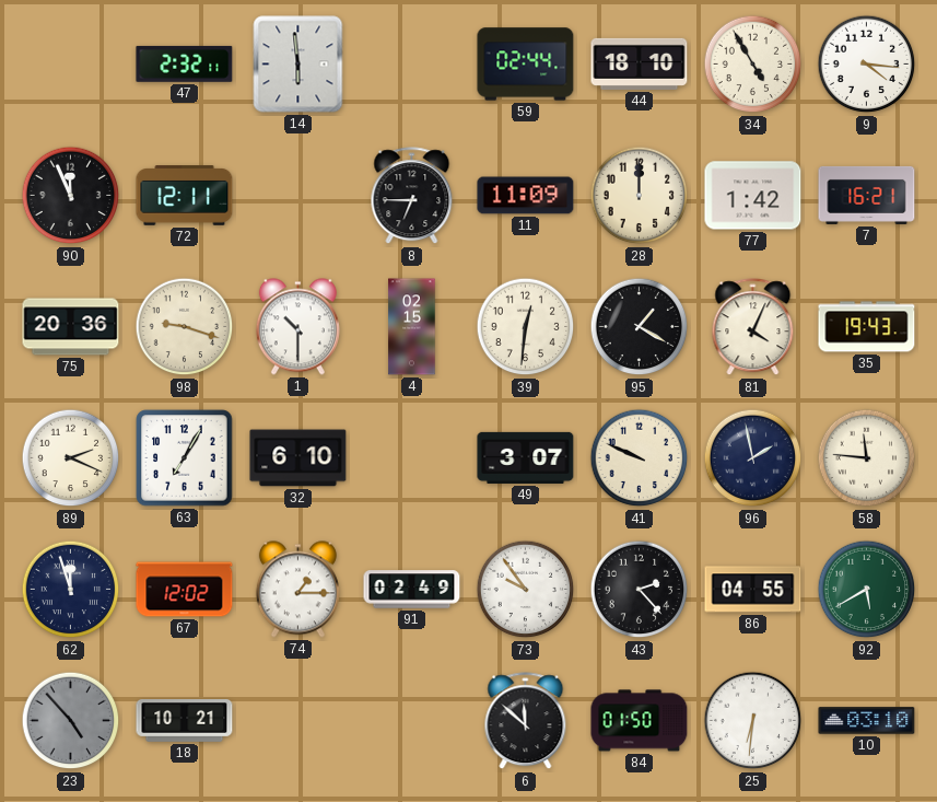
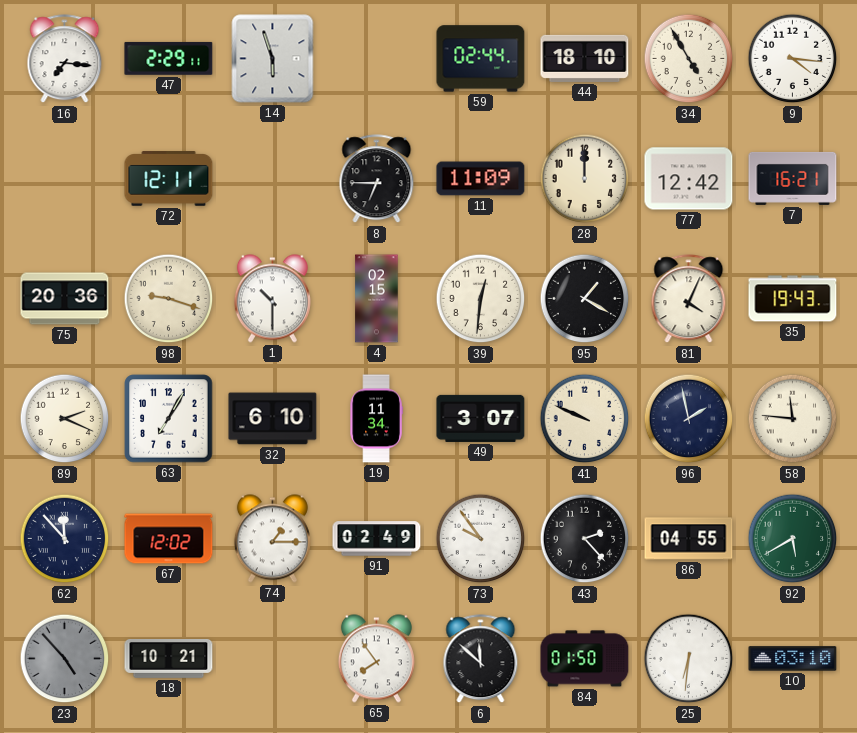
16: none -> 7:16
47: 2:32 -> 2:29
14: 5:59 -> 5:57
90: 11:56 -> none
77: 1:42 -> 12:42
19: none -> 11:34
62: 11:57 -> 11:53
65: none -> 7:54
